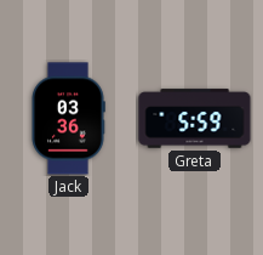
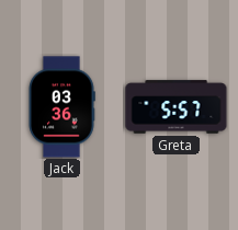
Greta: 5:59 -> 5:57
